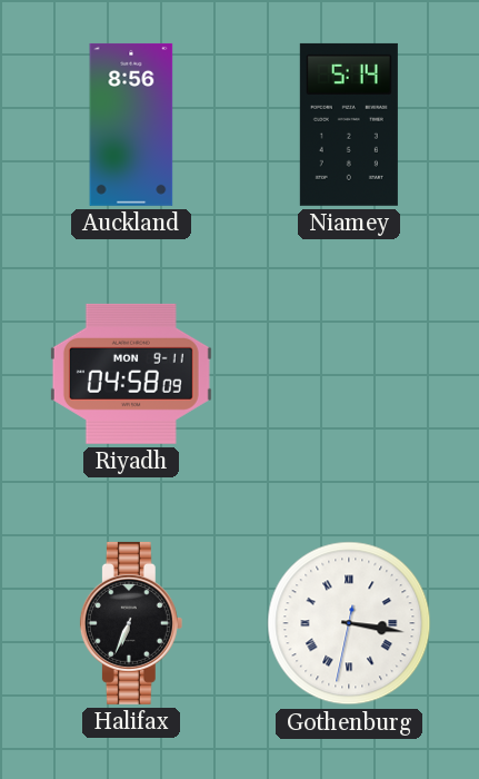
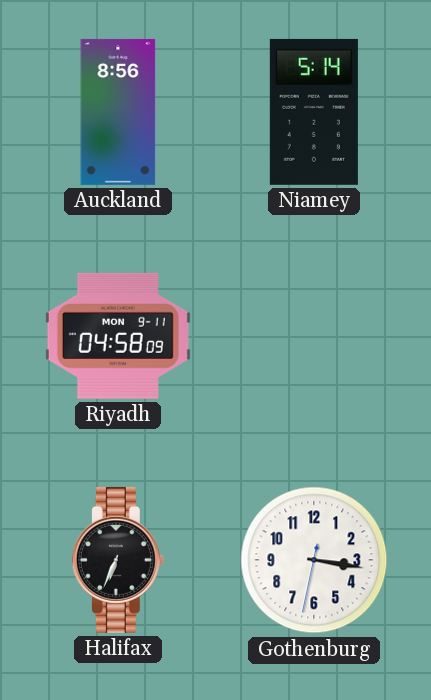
Gothenburg numerals: Roman -> Arabic
